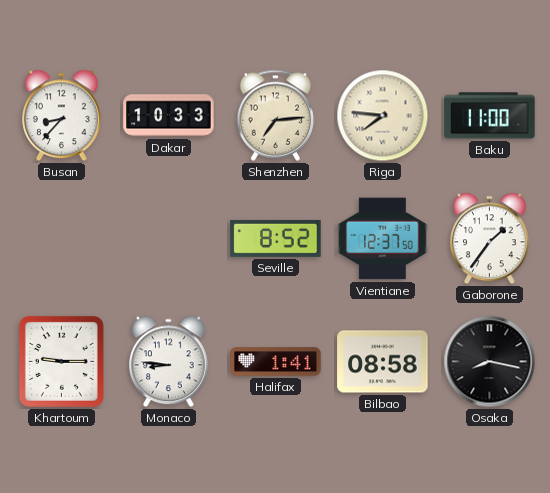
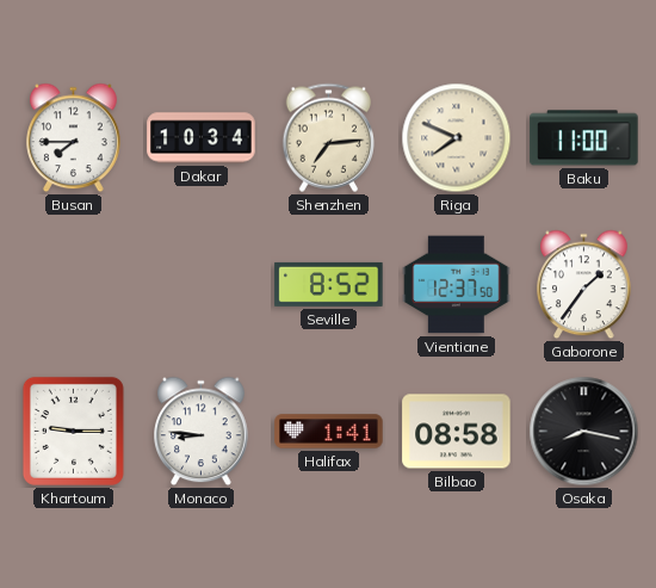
Busan: 8:37 -> 7:45
Dakar: 10:33 -> 10:34
Riga: 7:46 -> 7:49
